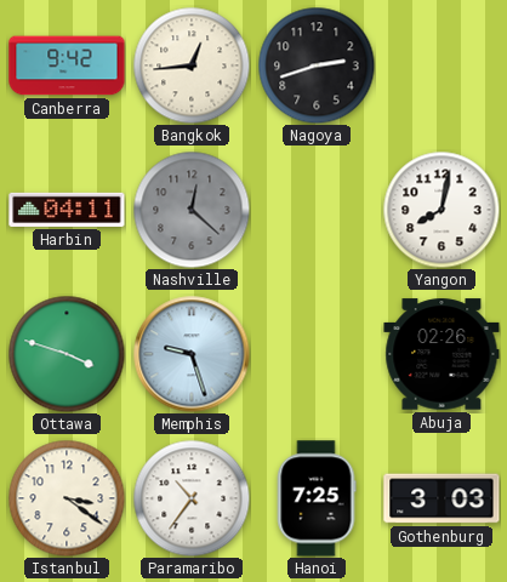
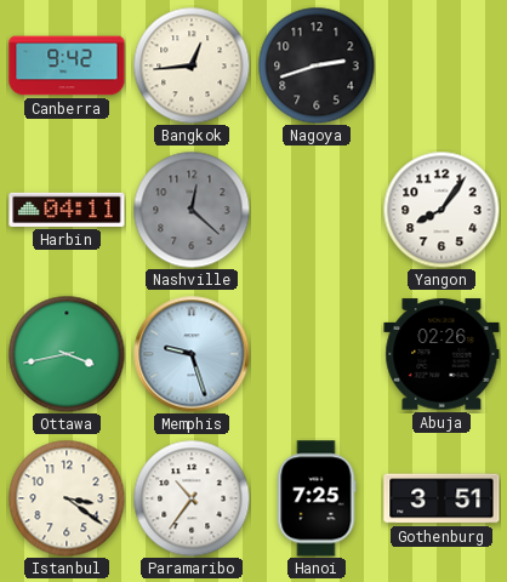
Yangon: 8:02 -> 8:06
Ottawa: 3:48 -> 3:43
Gothenburg: 3:03 -> 3:51
